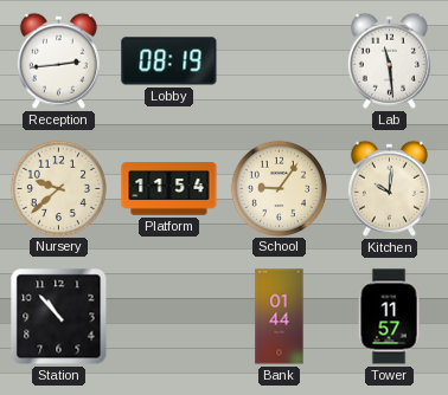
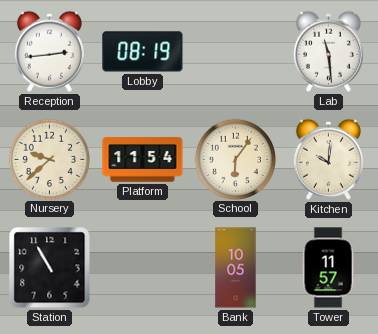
School: 9:06 -> 6:06
Station: 10:53 -> 10:55
Bank: 01:44 -> 10:05
